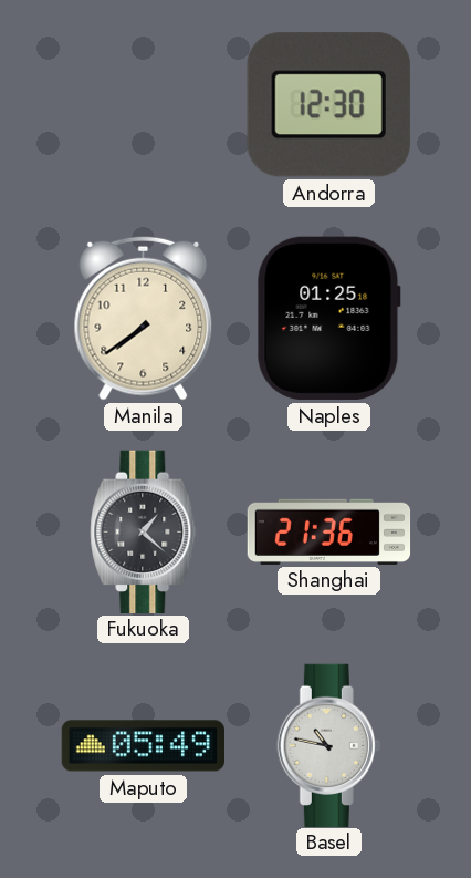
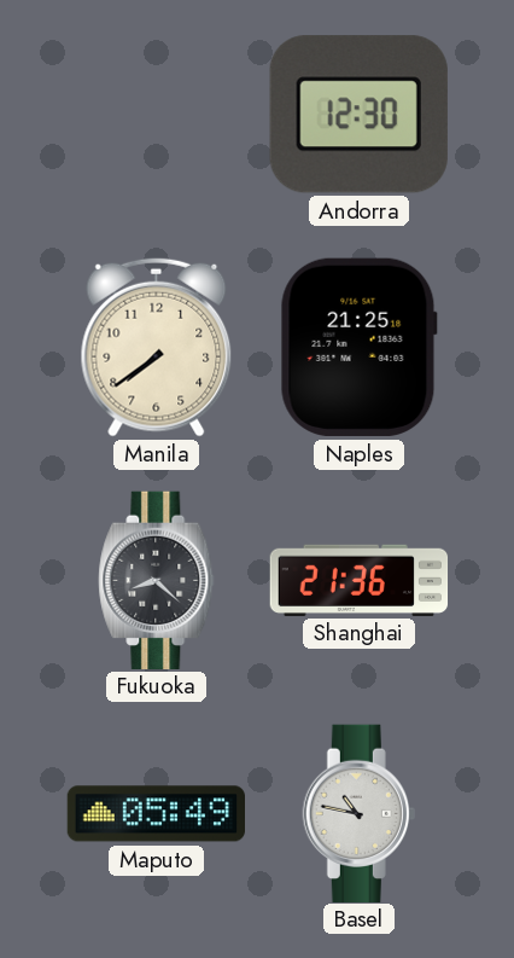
Naples: 01:25 -> 21:25
Fukuoka: 1:22 -> 8:22
